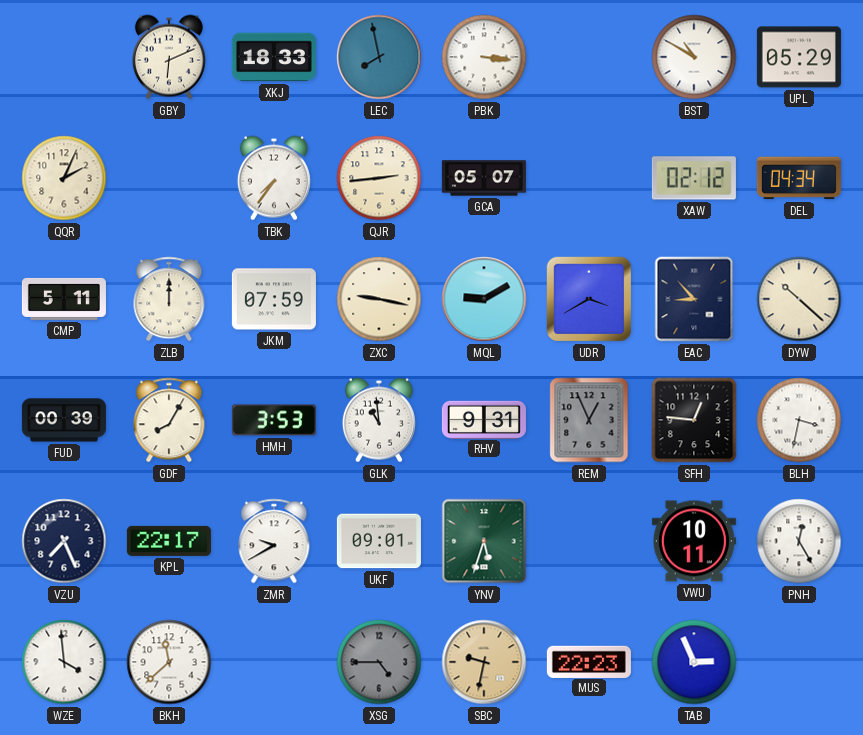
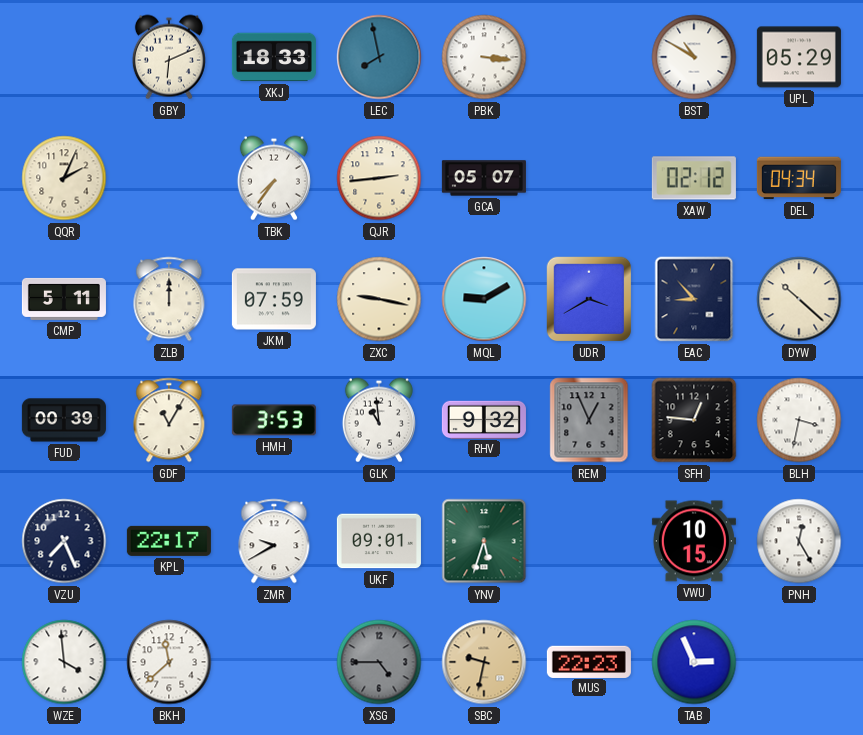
GDF: 8:05 -> 11:05
RHV: 9:31 -> 9:32
VWU: 10:11 -> 10:15
